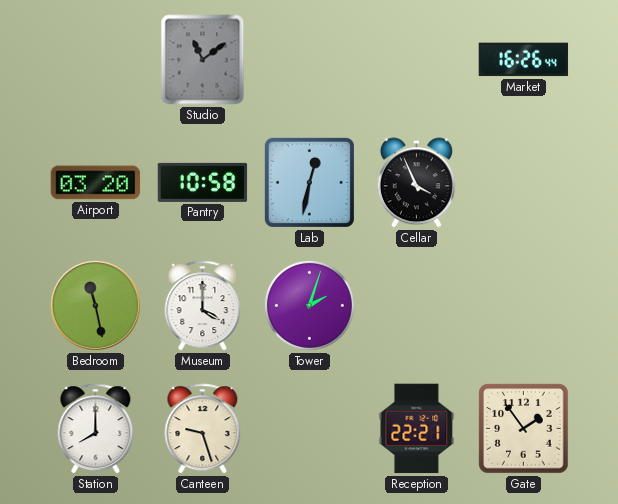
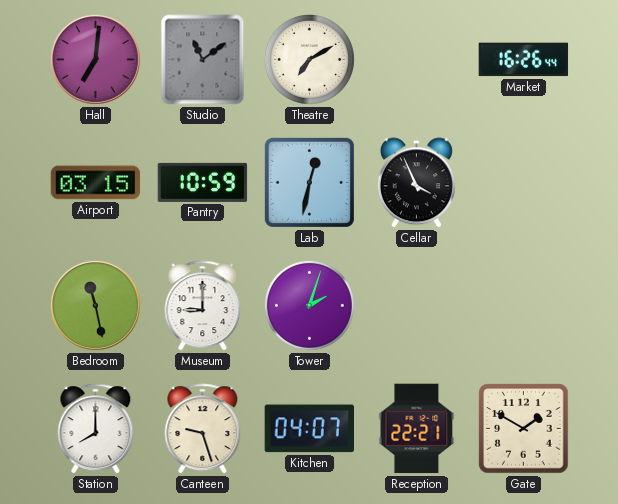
Hall: none -> 7:01
Theatre: none -> 7:10
Airport: 03:20 -> 03:15
Pantry: 10:58 -> 10:59
Museum: 4:00 -> 9:00
Kitchen: none -> 04:07
Gate: 1:54 -> 1:50
